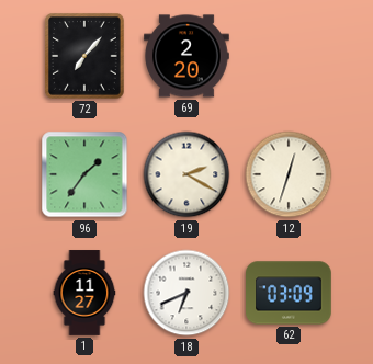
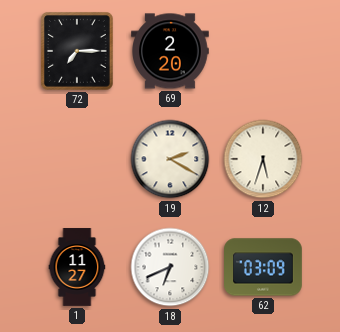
72: 7:07 -> 7:15
96: 1:36 -> none
12: 12:33 -> 5:33
